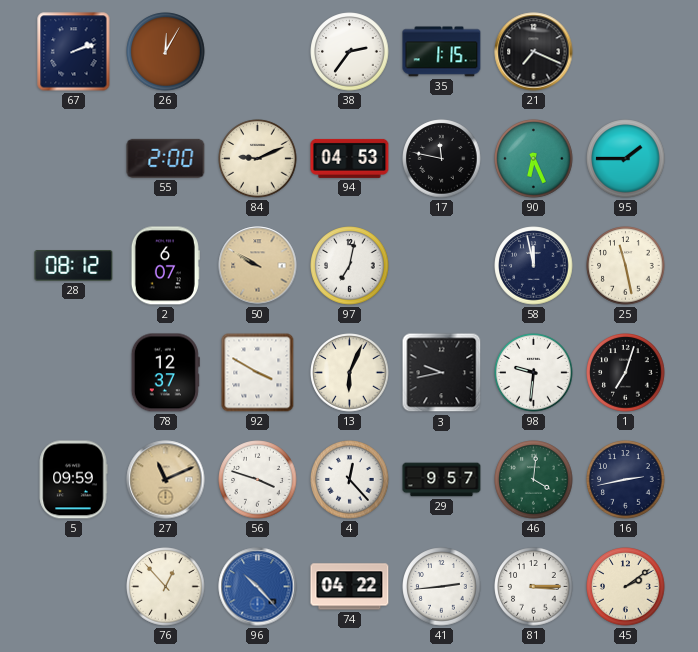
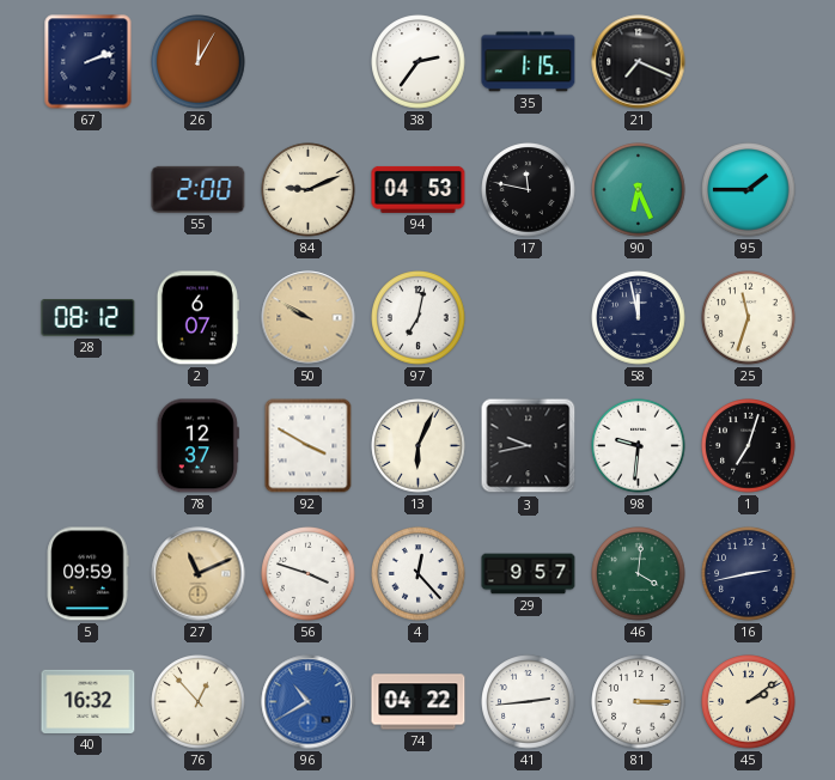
25: 11:28 -> 11:33
40: none -> 16:32
96: 10:23 -> 10:40
